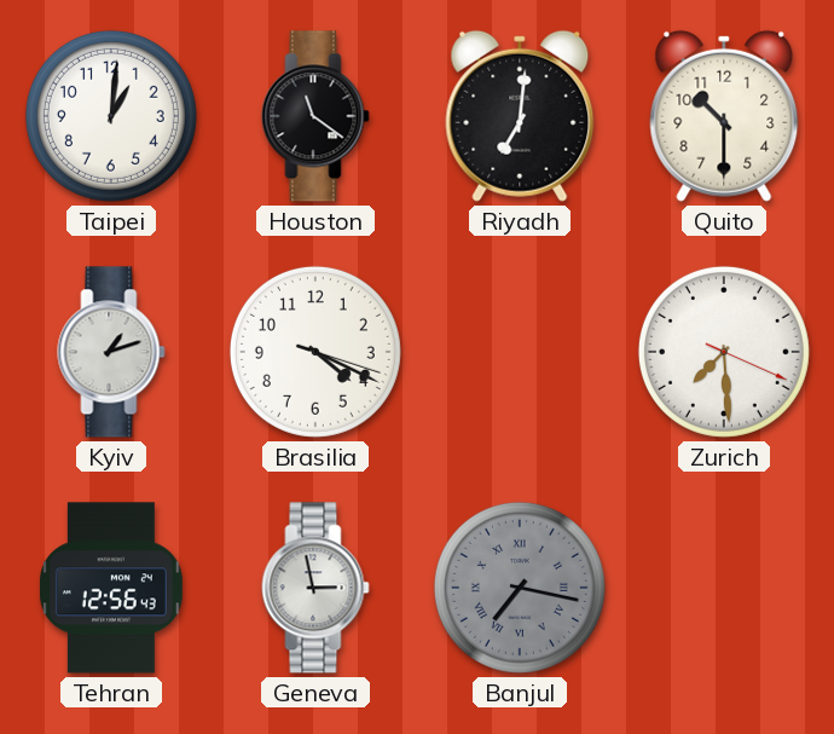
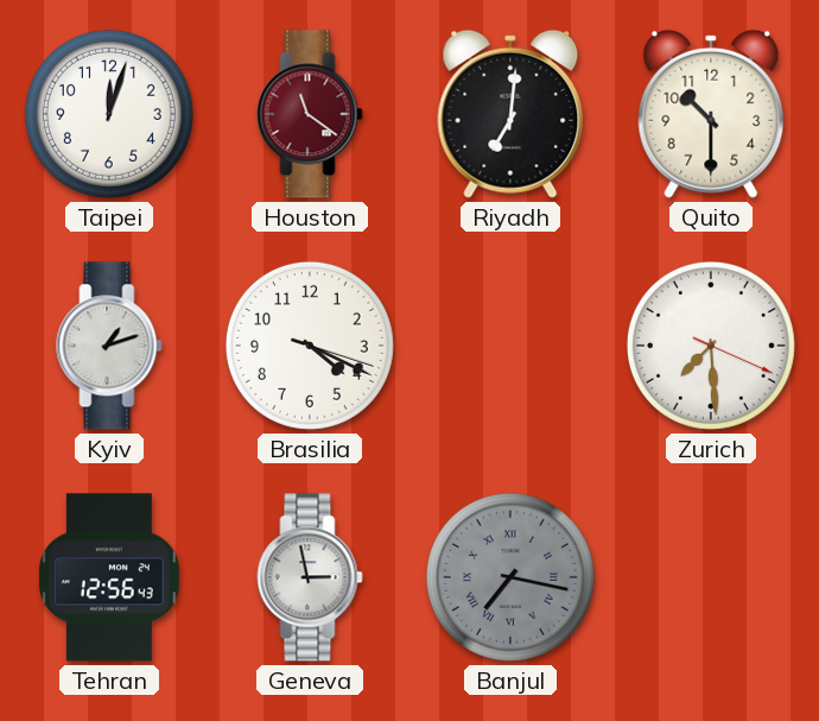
Taipei: 1:01 -> 12:03
Houston dial: black -> burgundy
